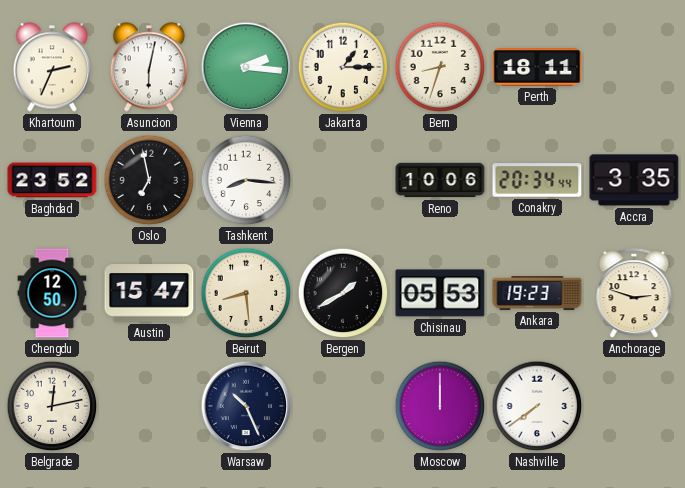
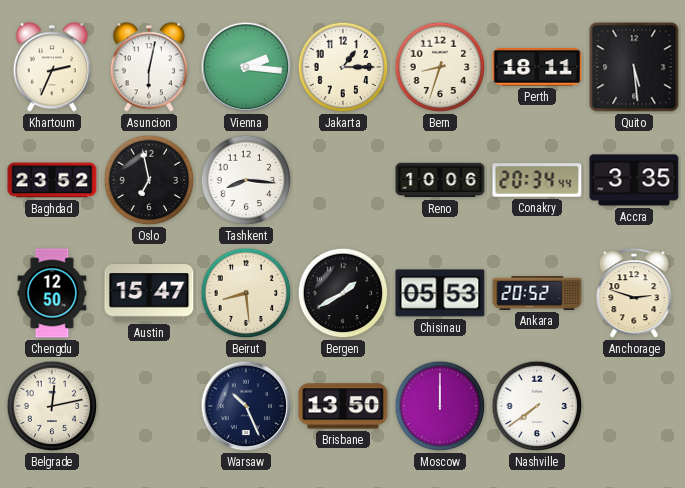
Quito: none -> 5:29
Ankara: 19:23 -> 20:52
Brisbane: none -> 13:50
